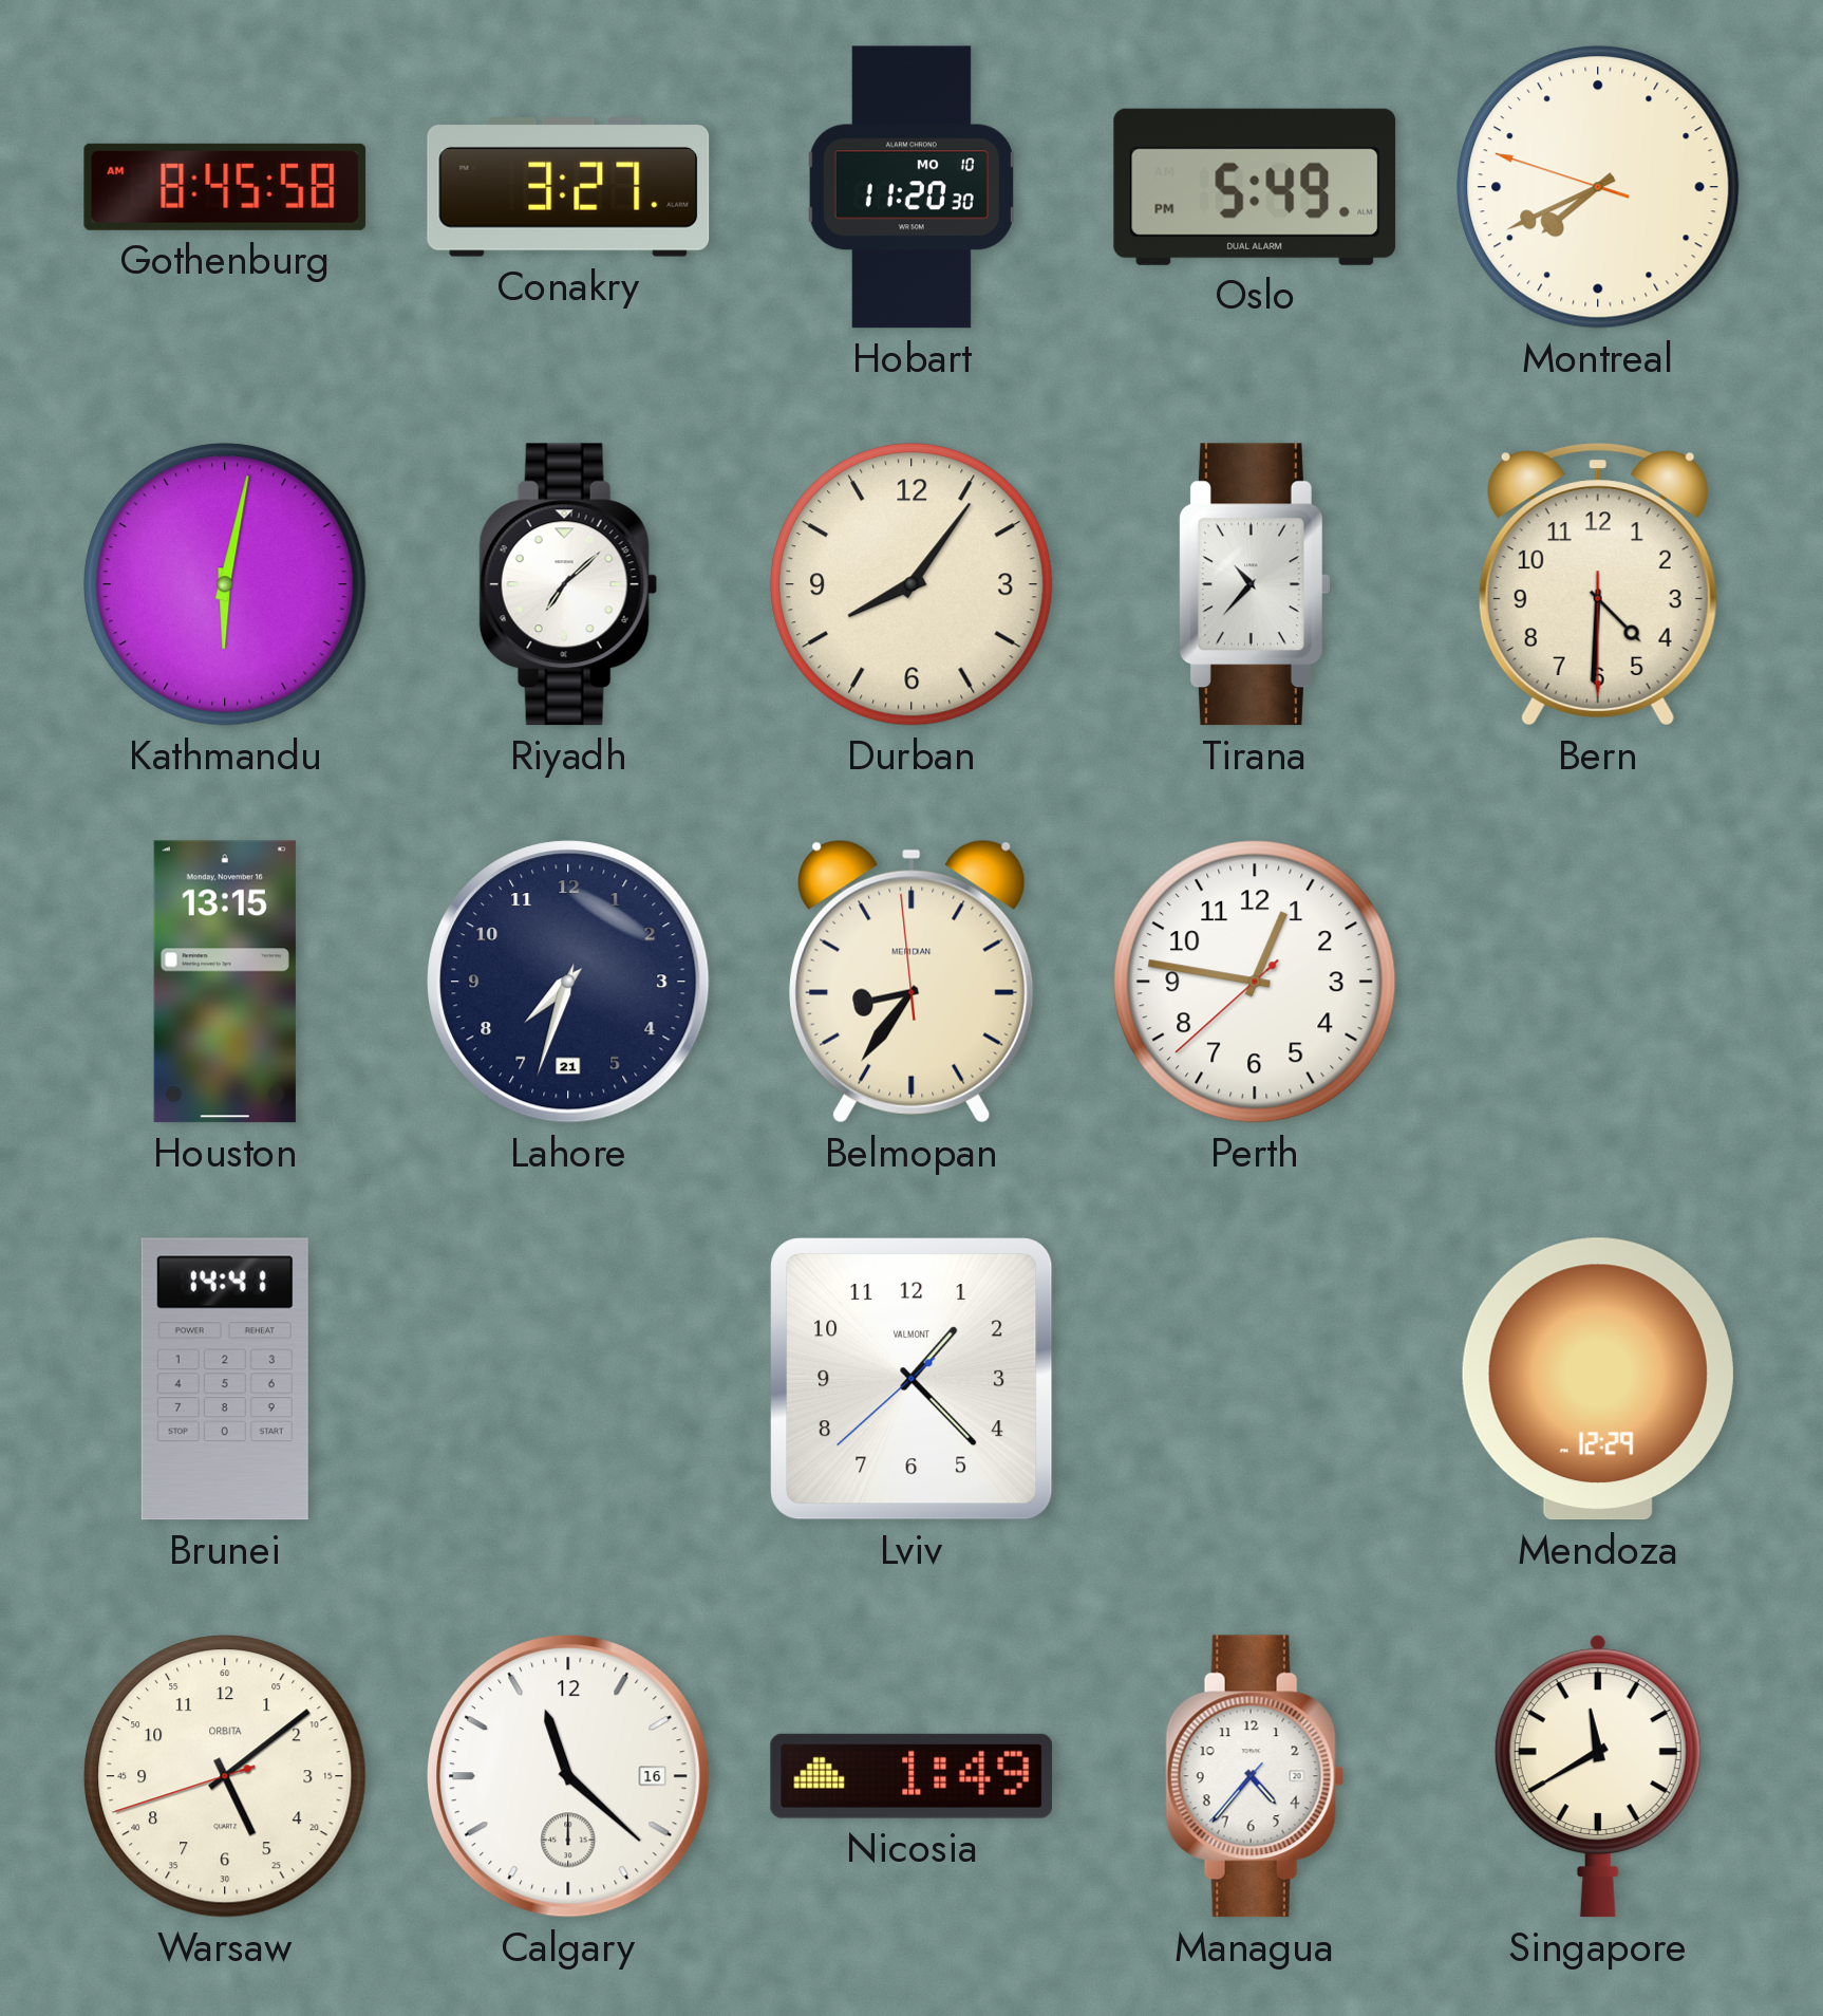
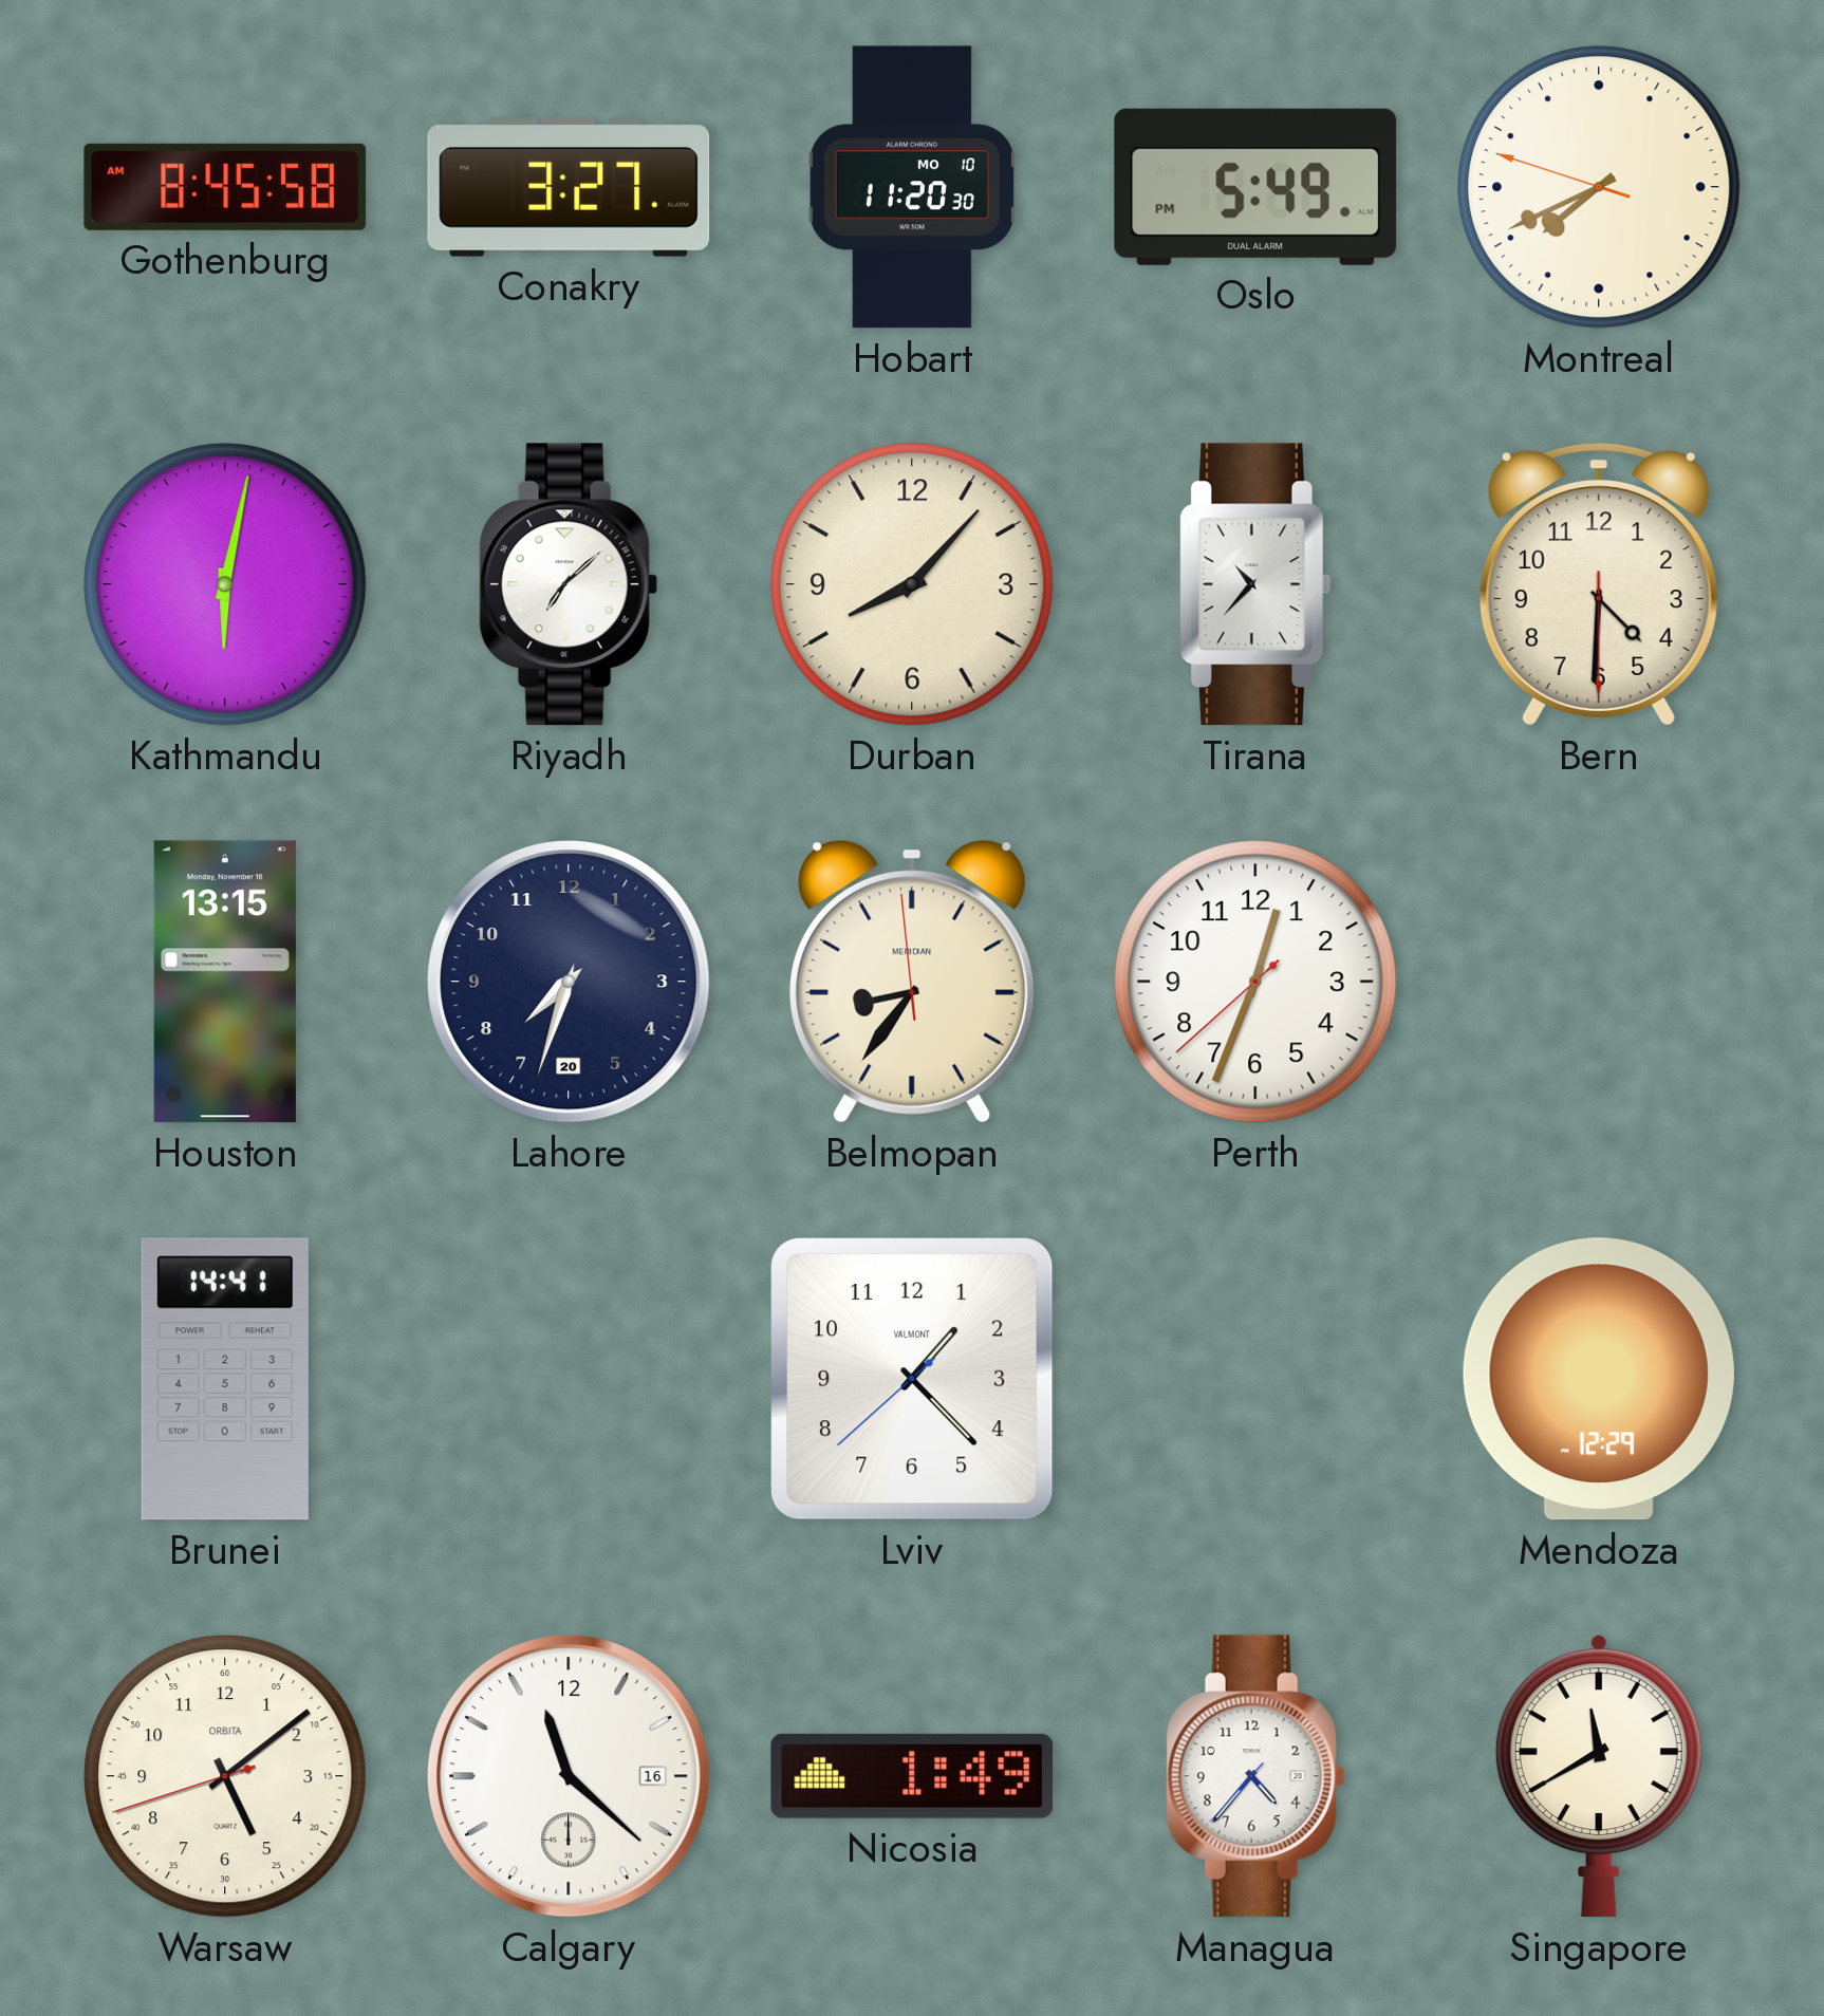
Durban: 8:06 -> 8:07
Lahore date: 21 -> 20
Perth: 12:46 -> 12:33
